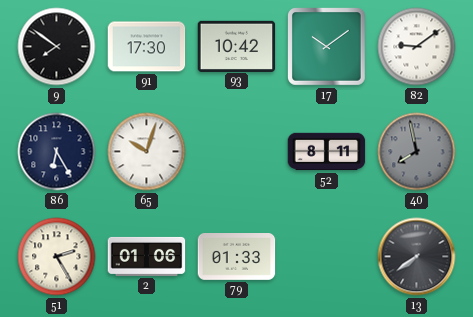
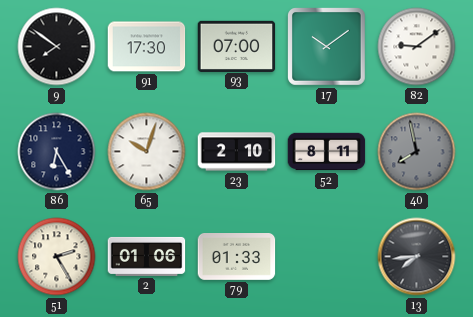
93: 10:42 -> 07:00
23: none -> 2:10
13: 7:39 -> 7:44
